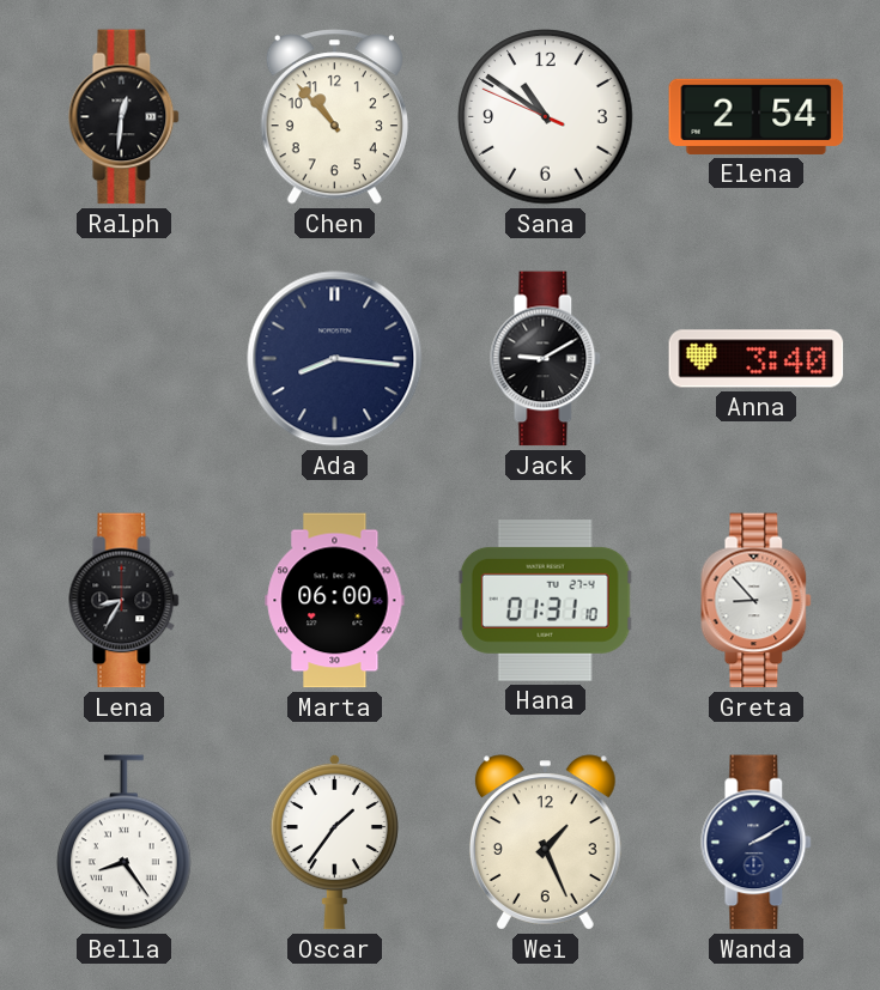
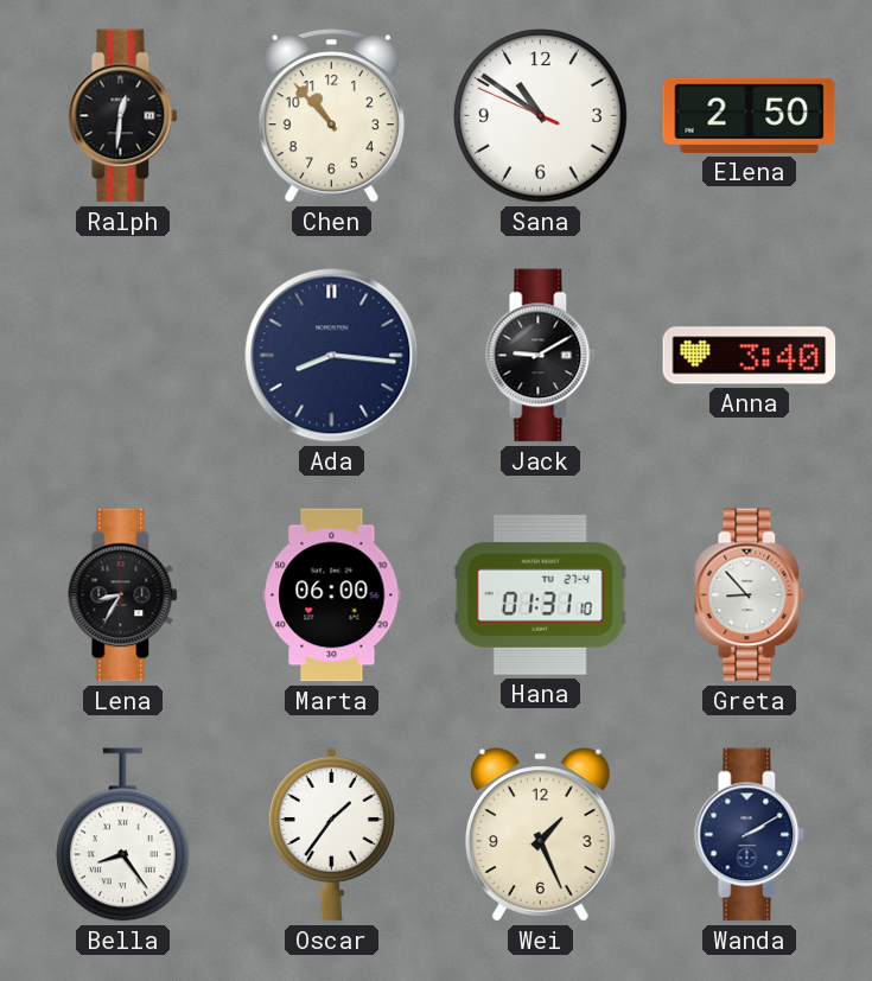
Elena: 2:54 -> 2:50
